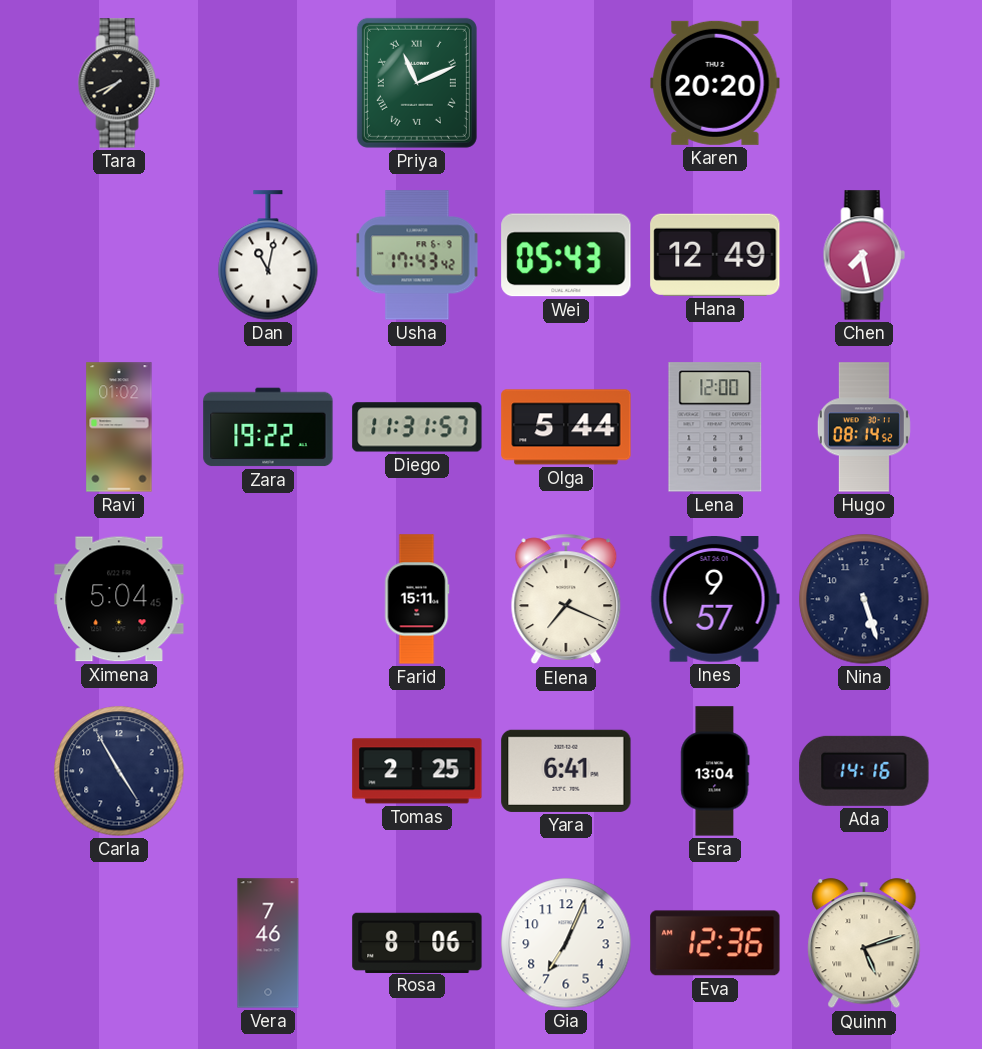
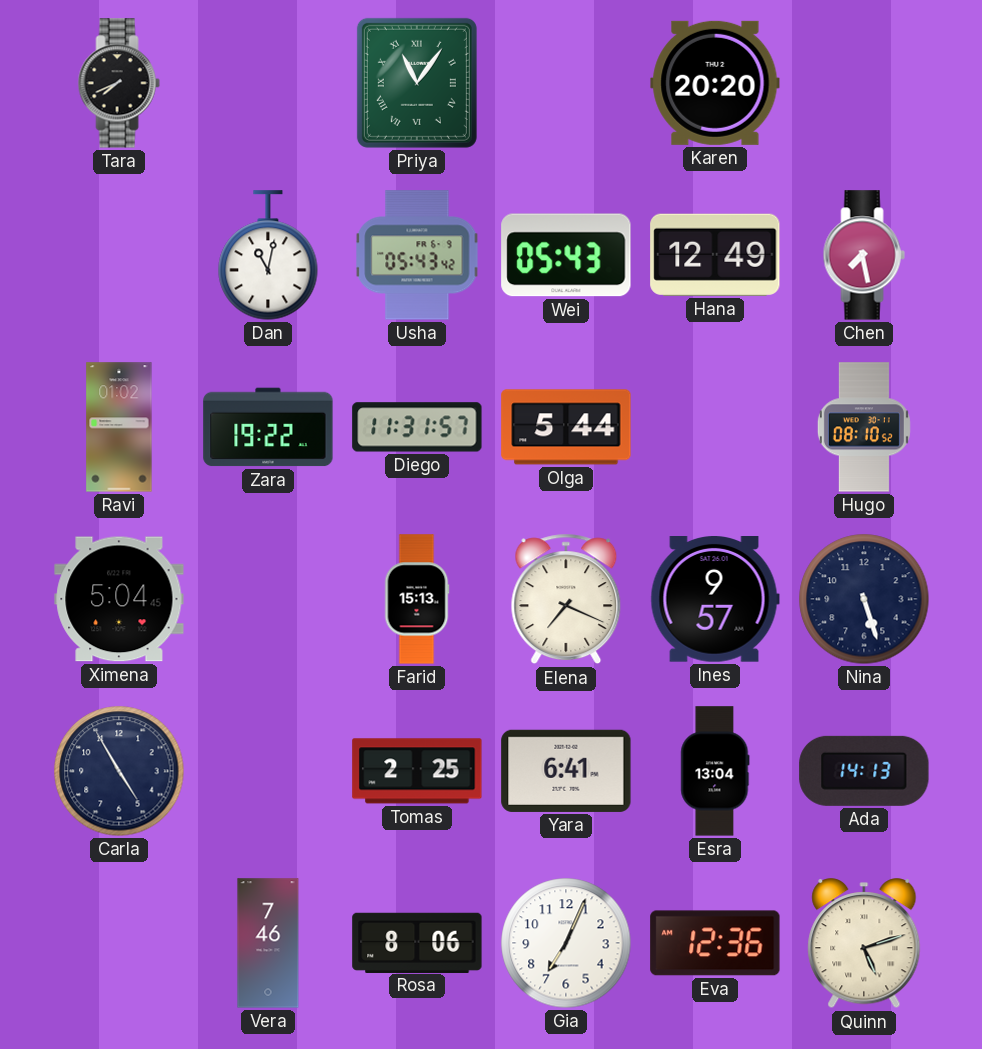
Priya: 11:11 -> 11:06
Usha: 17:43 -> 05:43
Lena: 12:00 -> none
Hugo: 08:14 -> 08:10
Farid: 15:11 -> 15:13
Ada: 14:16 -> 14:13
